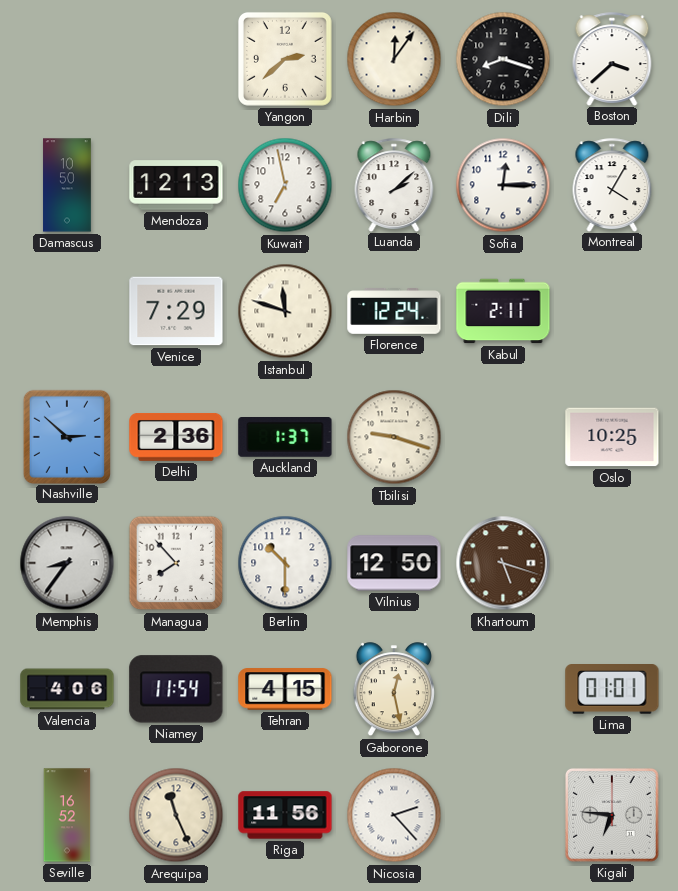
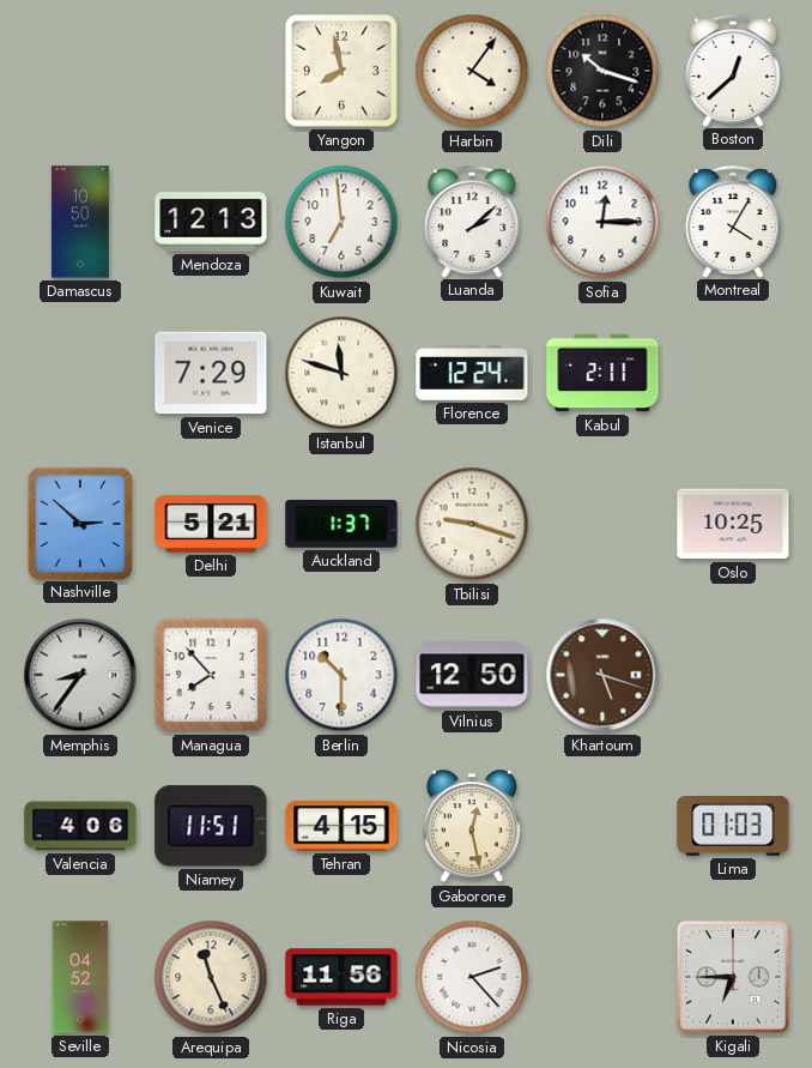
Yangon: 2:38 -> 7:58
Harbin: 12:06 -> 4:06
Dili: 8:18 -> 10:18
Boston: 3:38 -> 12:38
Kuwait: 6:58 -> 6:59
Delhi: 2:36 -> 5:21
Niamey: 11:54 -> 11:51
Lima: 01:01 -> 01:03
Seville: 16:52 -> 04:52
Kigali: 6:46 -> 6:45
